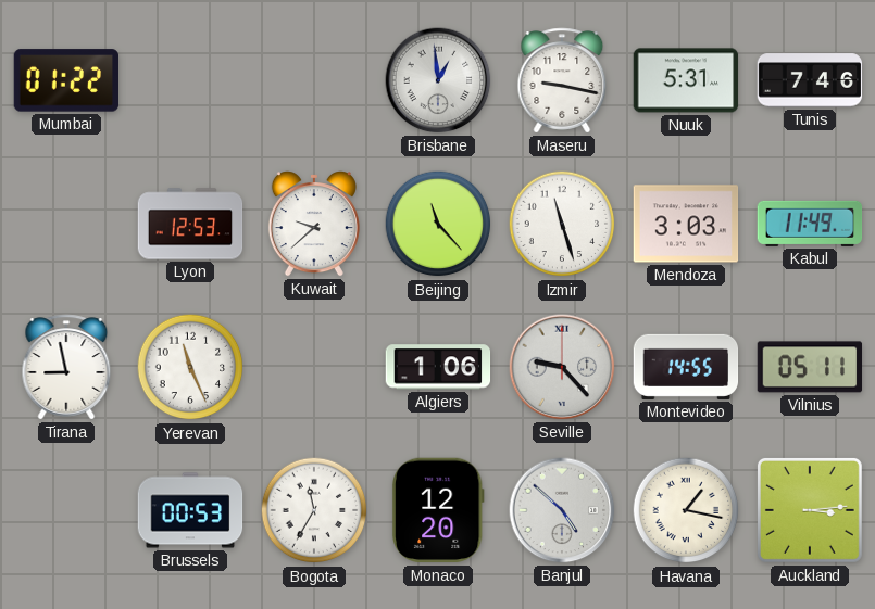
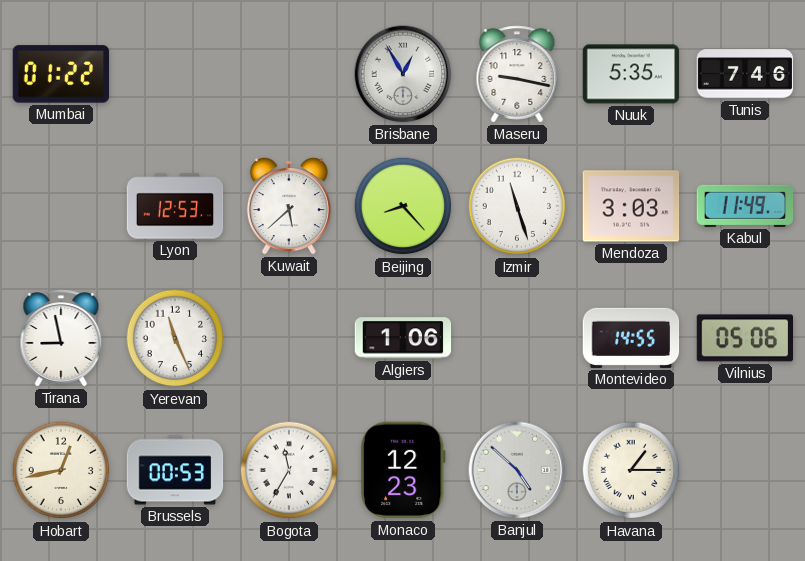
Brisbane: 12:59 -> 12:55
Nuuk: 5:31 -> 5:35
Kuwait: 9:38 -> 5:38
Beijing: 11:23 -> 8:23
Seville: 9:23 -> none
Vilnius: 05:11 -> 05:06
Hobart: none -> 12:43
Monaco: 12:20 -> 12:23
Havana: 1:17 -> 1:15
Auckland: 3:14 -> none
